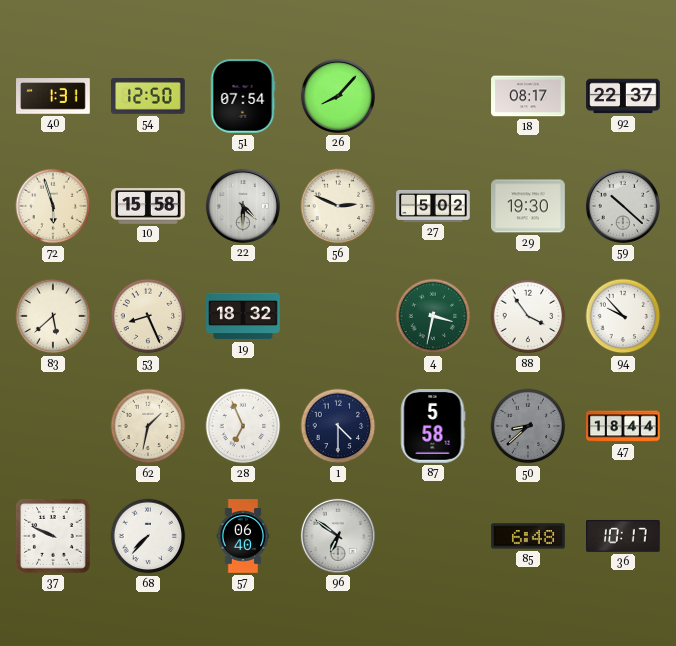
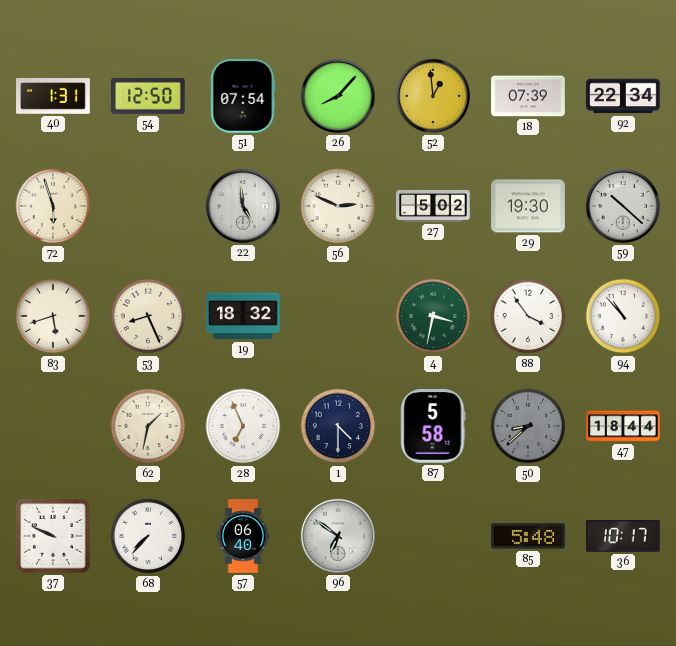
52: none -> 12:59
18: 08:17 -> 07:39
92: 22:37 -> 22:34
10: 15:58 -> none
22: 4:30 -> 4:59
83: 5:38 -> 5:42
94: 9:53 -> 10:53
85: 6:48 -> 5:48
